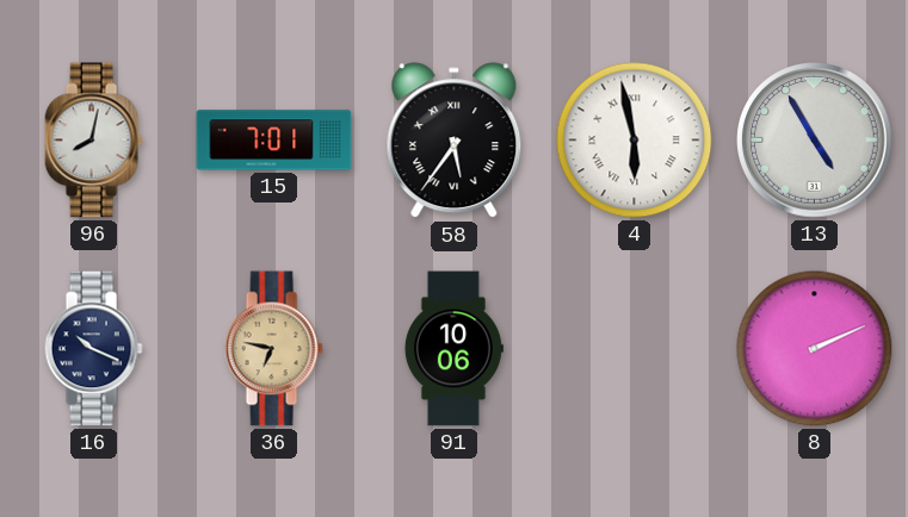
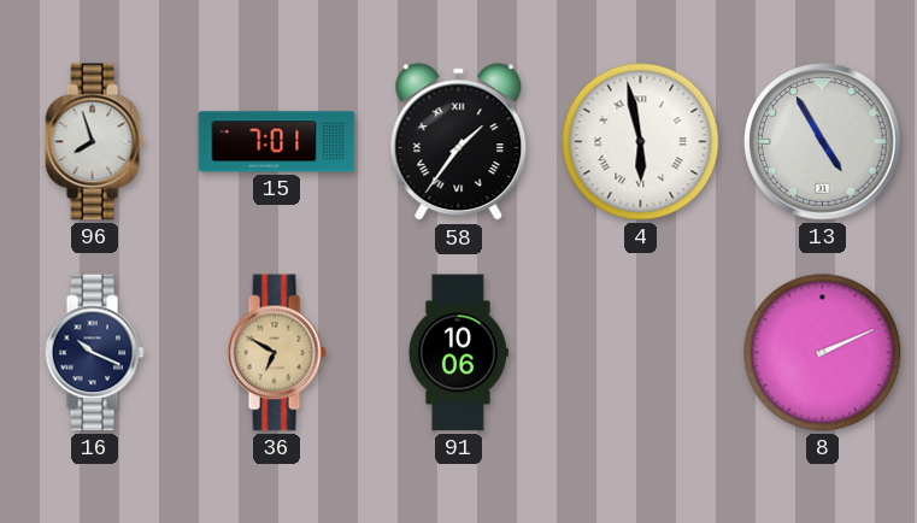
96: 8:02 -> 7:57
58: 5:36 -> 1:36
36: 6:47 -> 6:50
